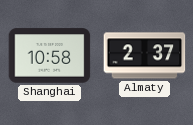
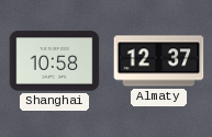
Almaty: 2:37 -> 12:37
